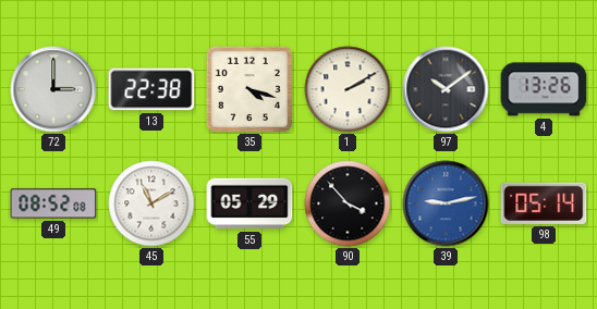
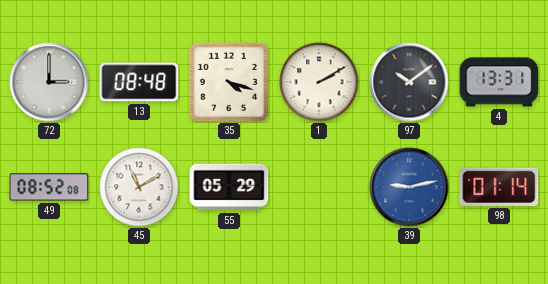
13: 22:38 -> 08:48
4: 13:26 -> 13:31
90: 3:53 -> none
98: 05:14 -> 01:14
